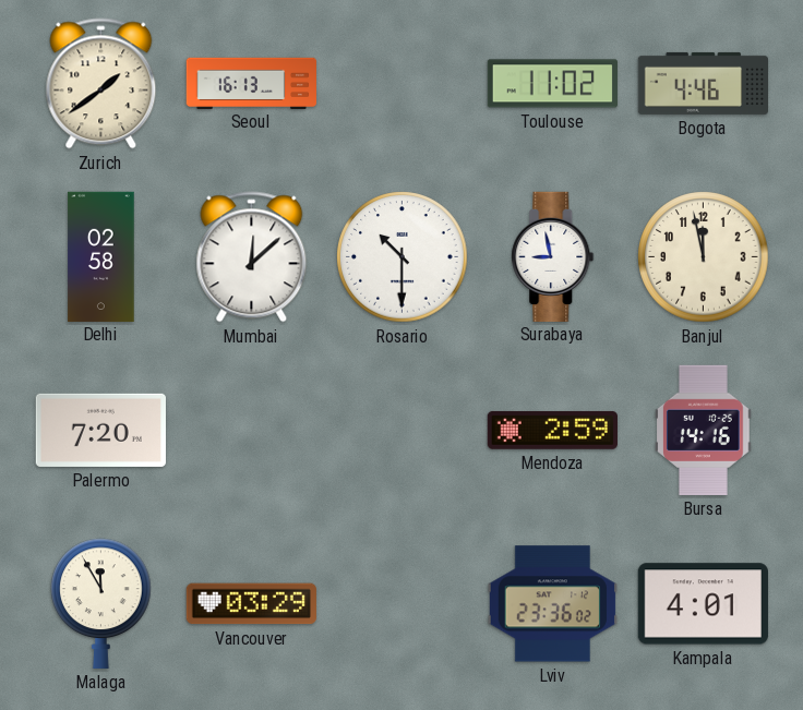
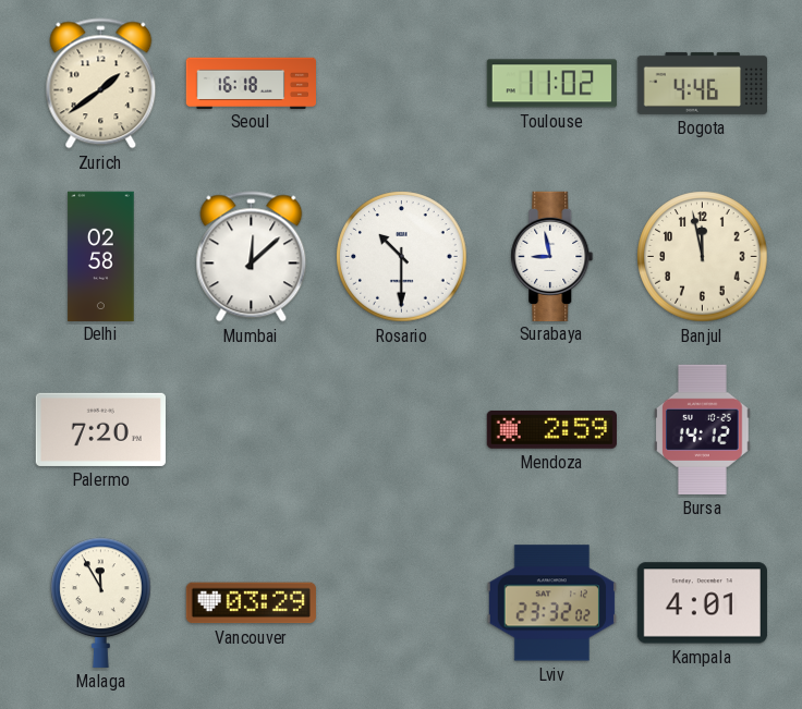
Seoul: 16:13 -> 16:18
Bursa: 14:16 -> 14:12
Lviv: 23:36 -> 23:32
